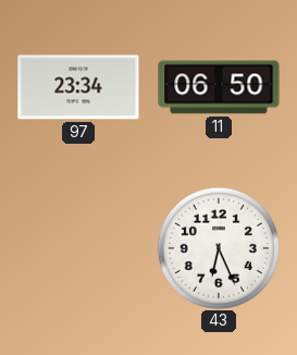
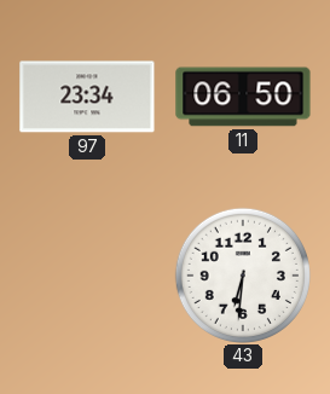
43: 6:26 -> 6:31
